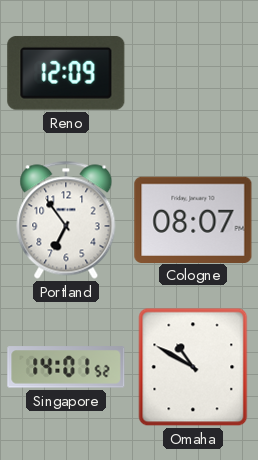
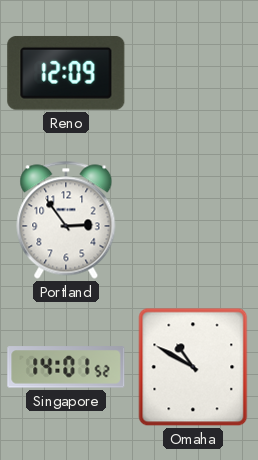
Portland: 6:54 -> 2:54
Cologne: 08:07 -> none
